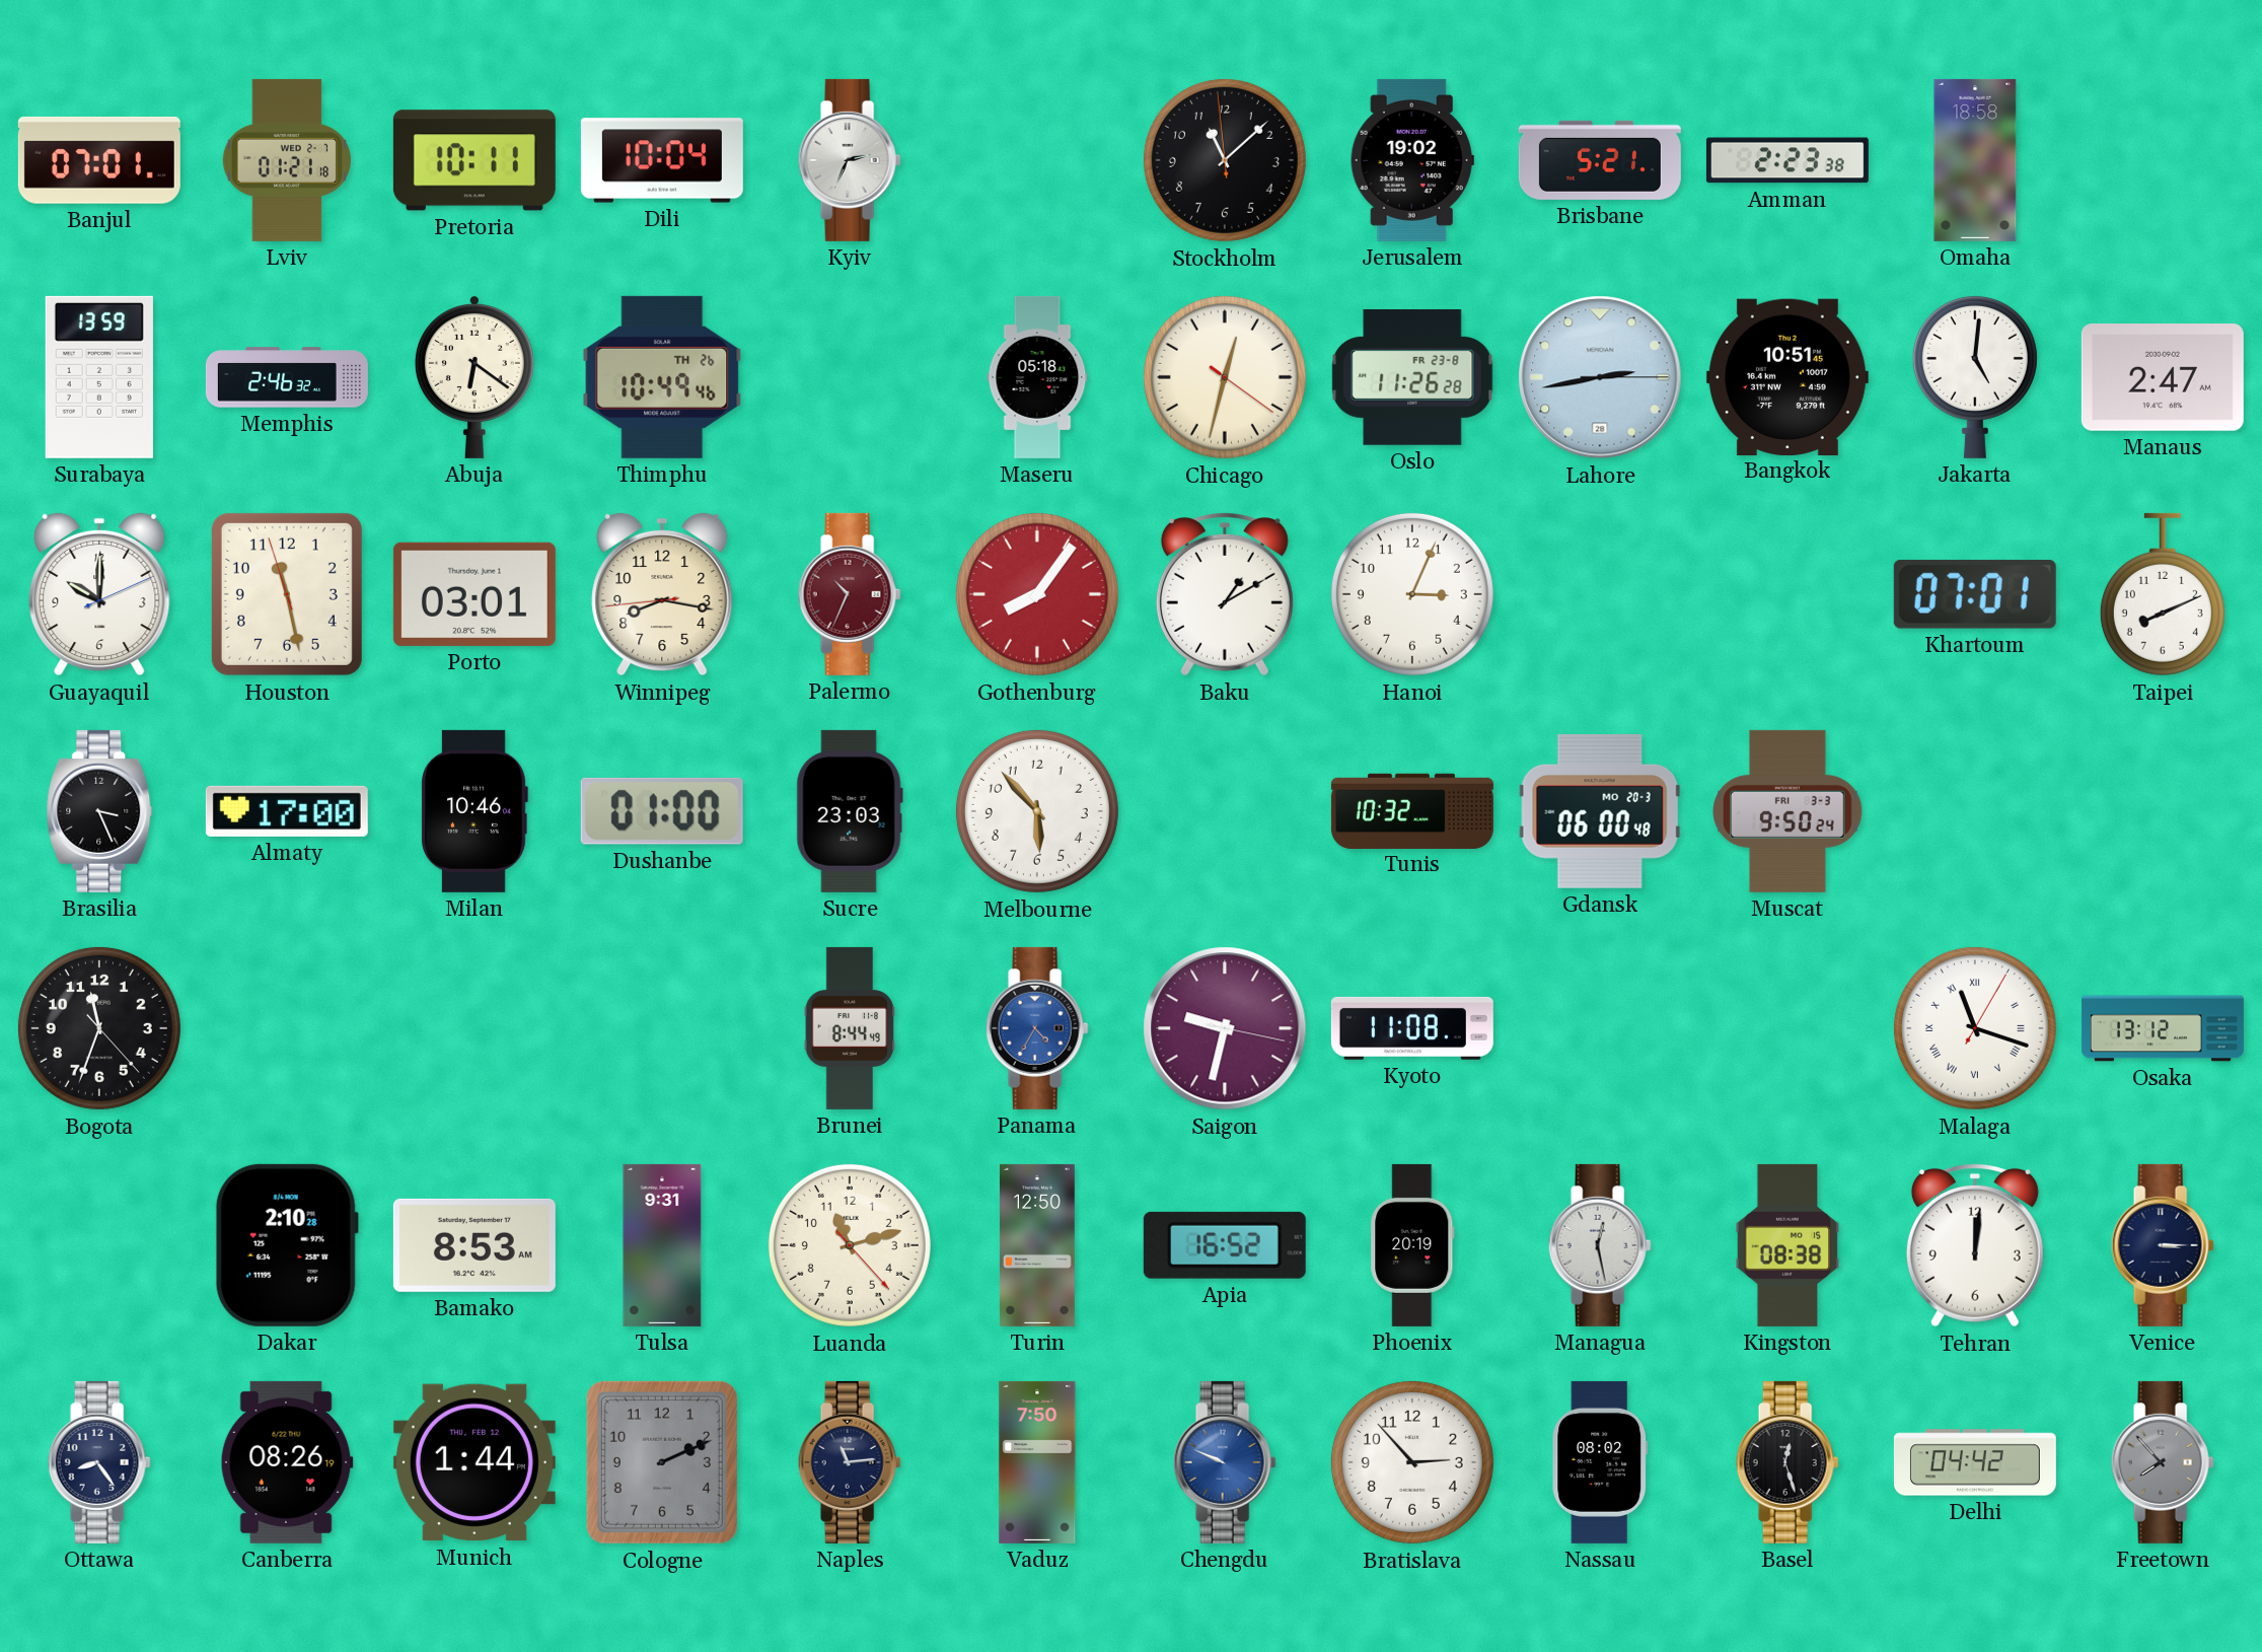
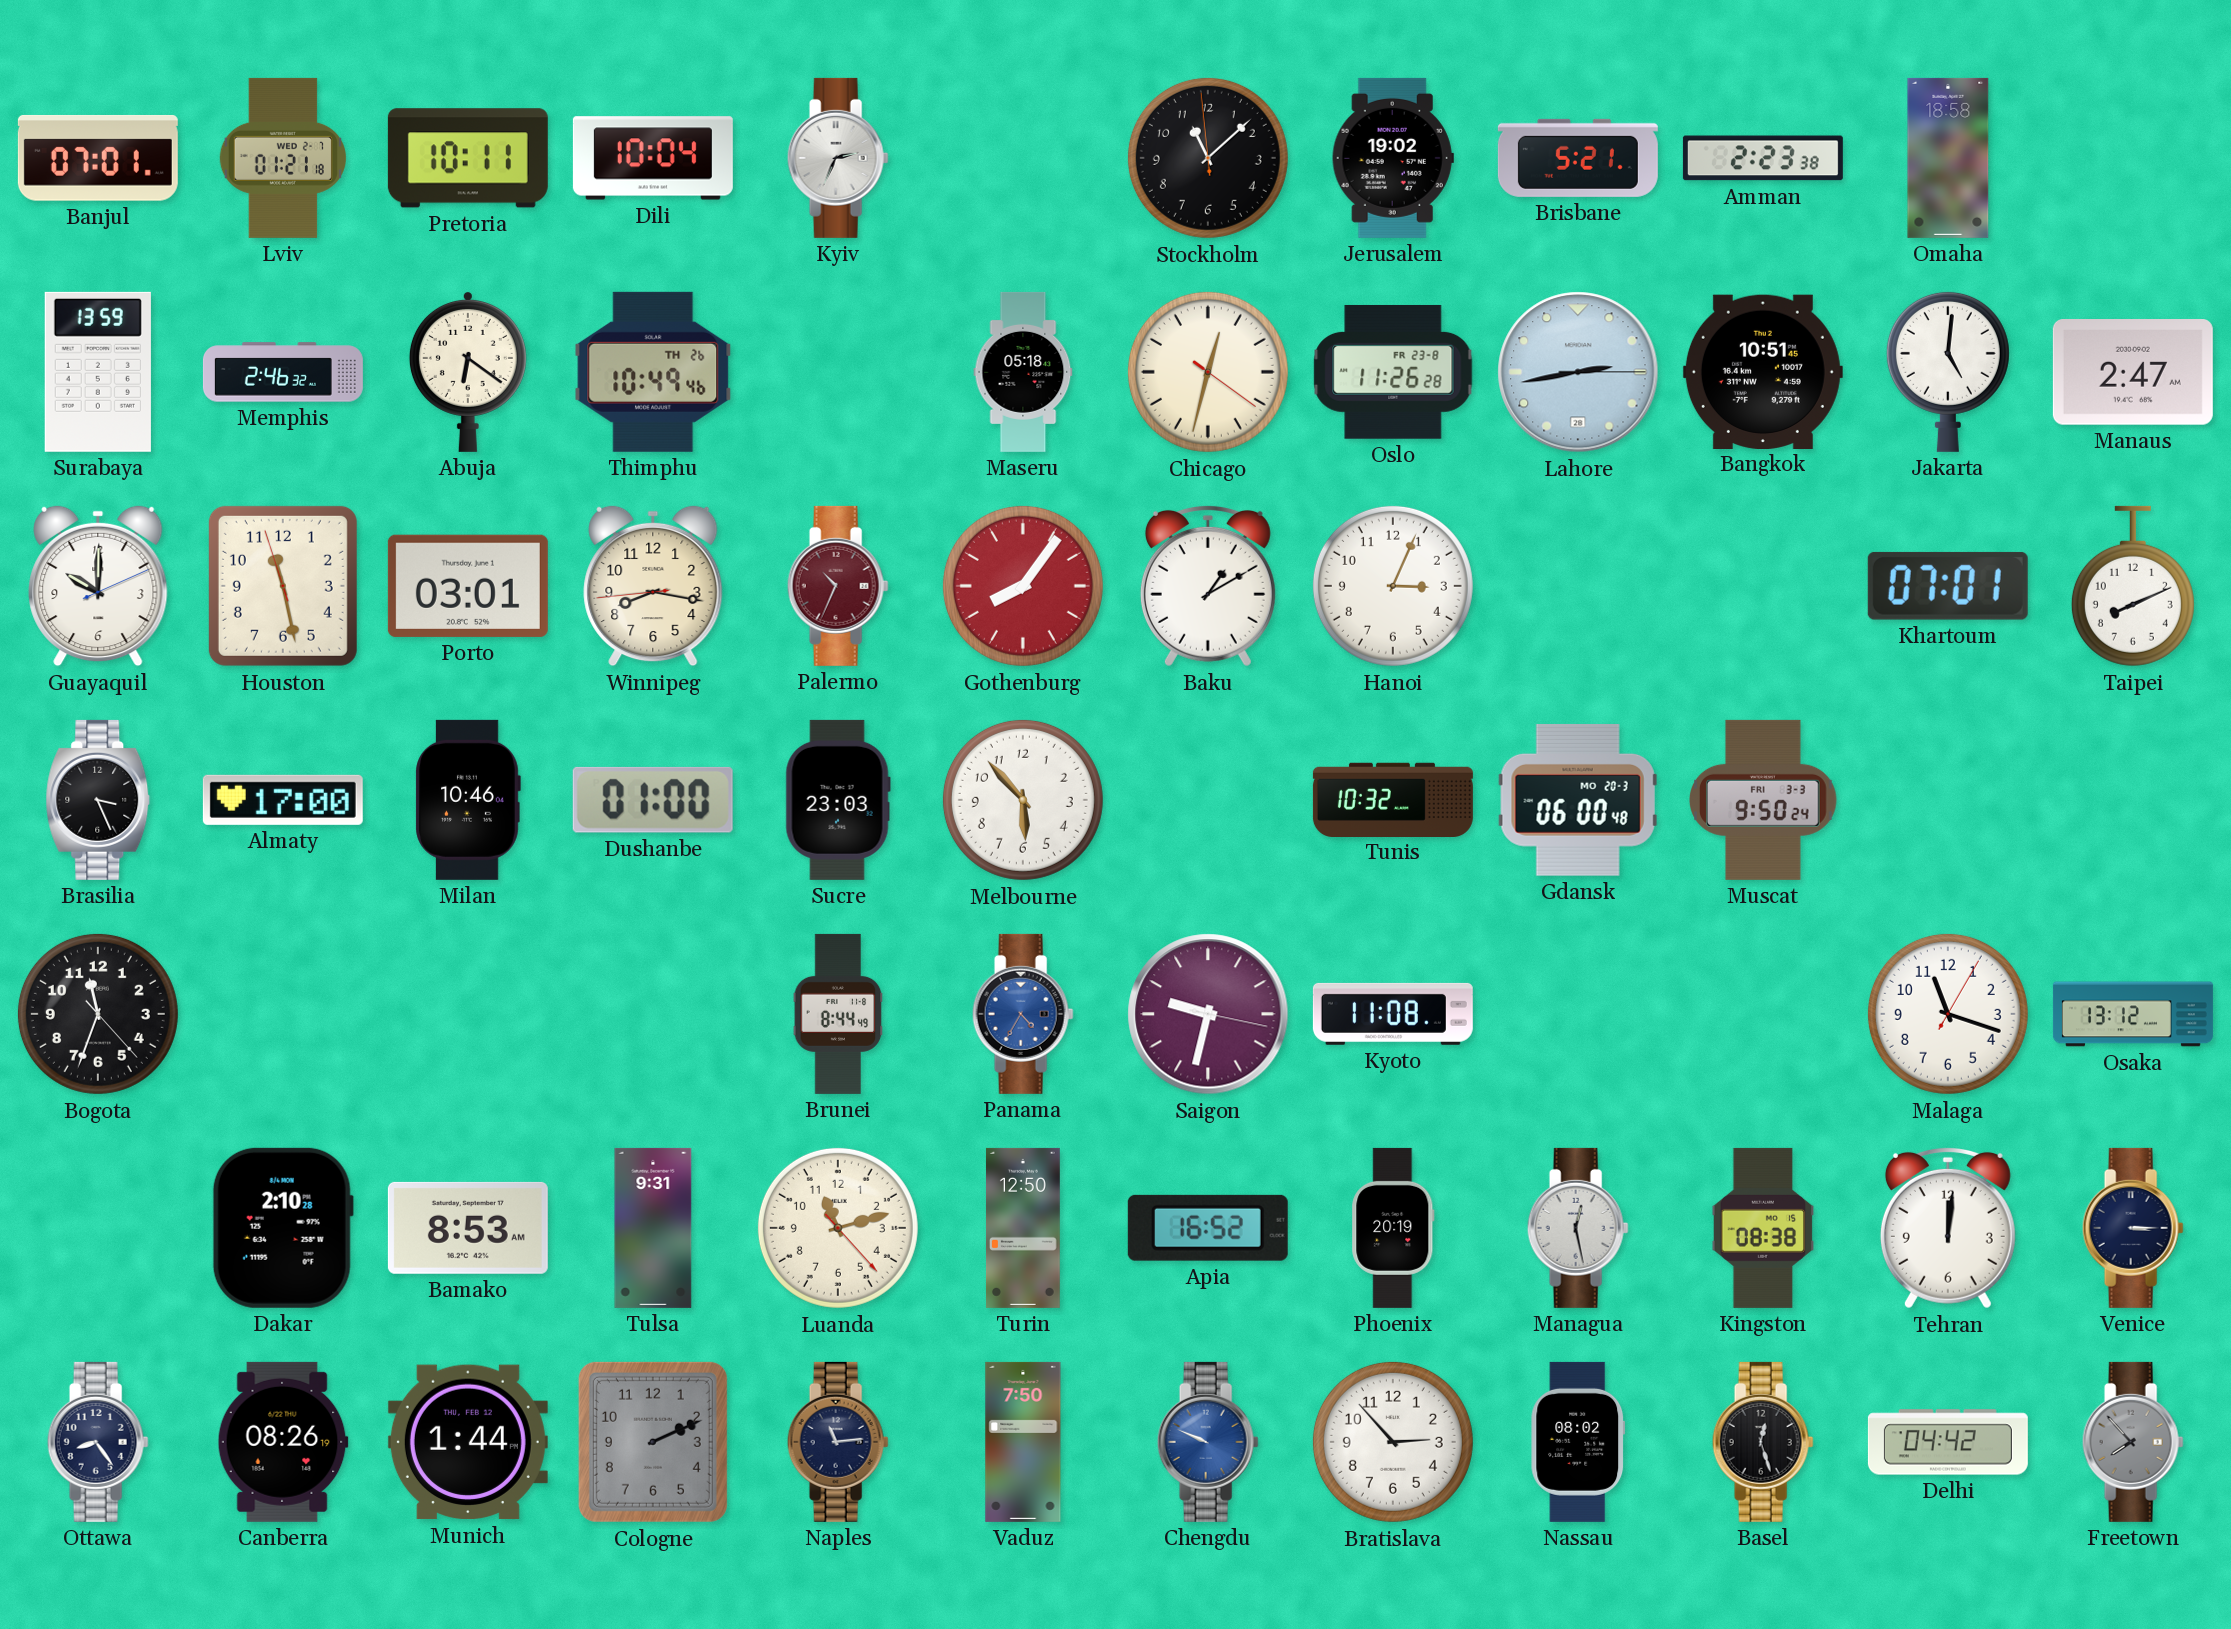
Malaga numerals: Roman -> Arabic
